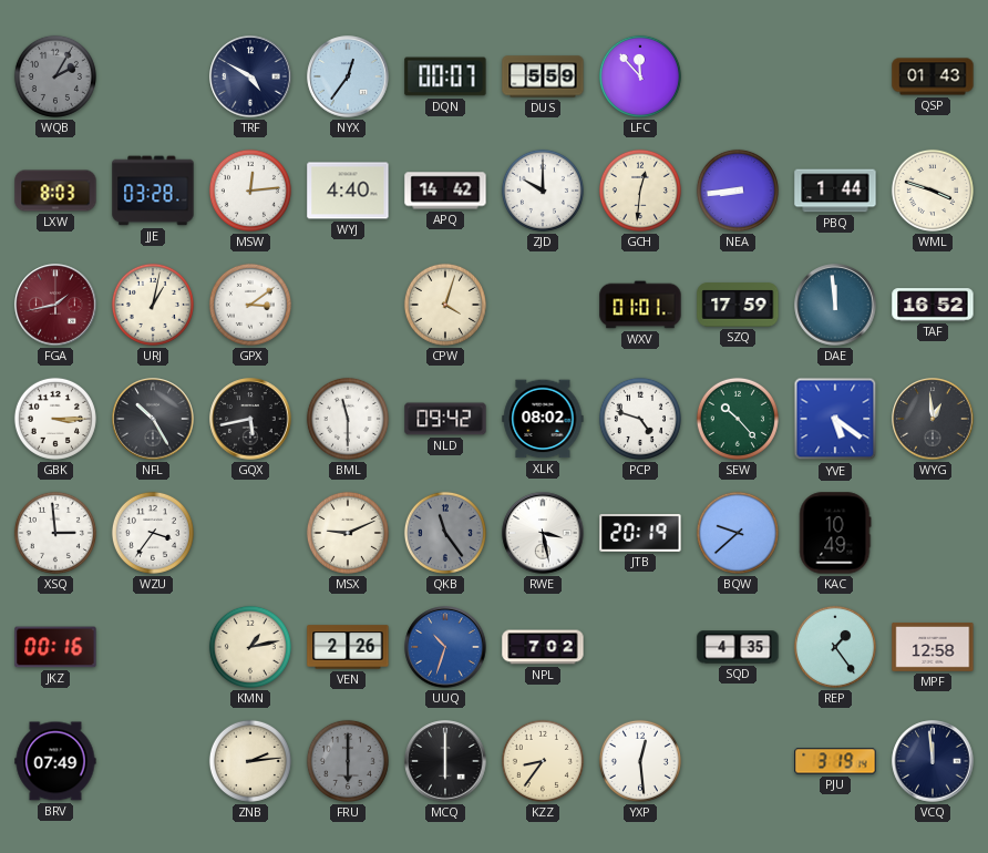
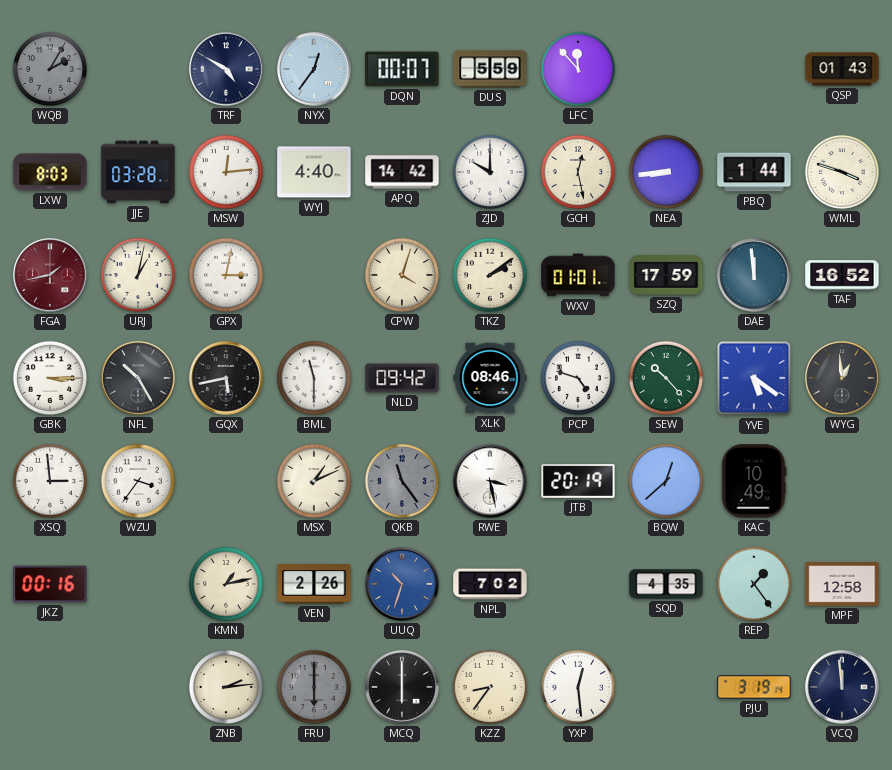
GCH: 12:31 -> 12:28
GPX: 3:09 -> 3:02
TKZ: none -> 2:09
XLK: 08:02 -> 08:46
MSX: 9:11 -> 1:11
BQW: 9:38 -> 12:38
BRV: 07:49 -> none
